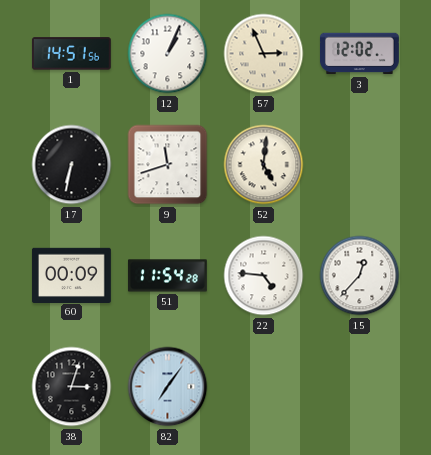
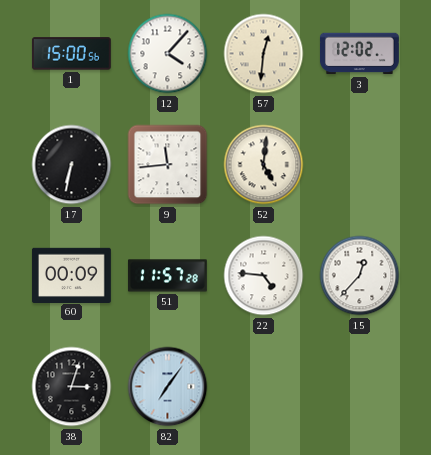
1: 14:51 -> 15:00
12: 1:04 -> 4:07
57: 2:56 -> 12:31
9: 11:42 -> 11:44
51: 11:54 -> 11:57
